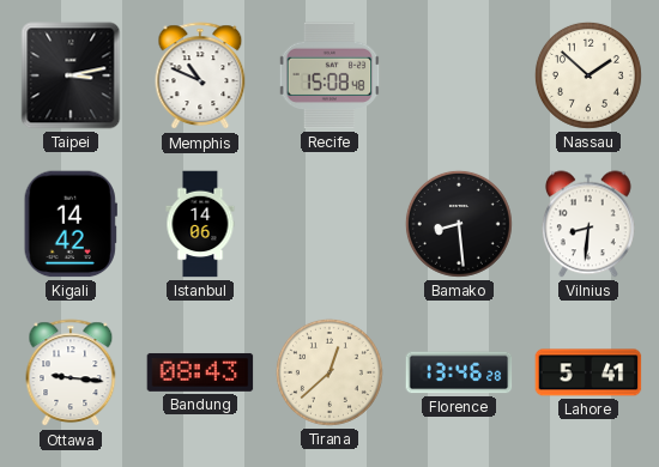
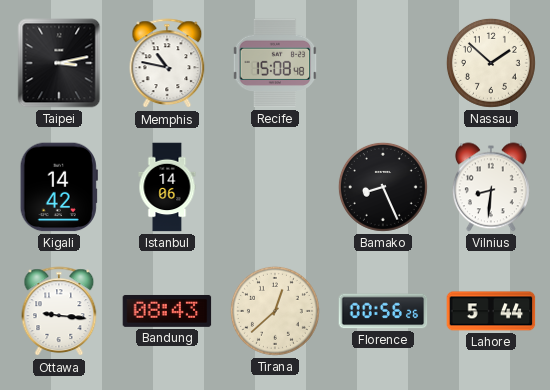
Memphis: 10:49 -> 10:47
Bamako: 8:29 -> 8:26
Florence: 13:46 -> 00:56
Lahore: 5:41 -> 5:44
